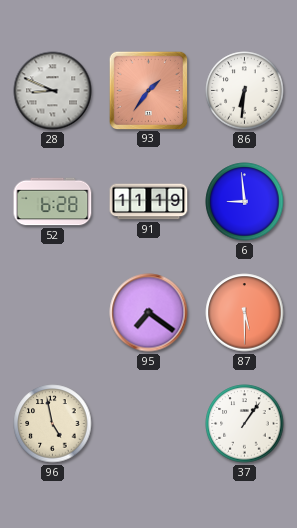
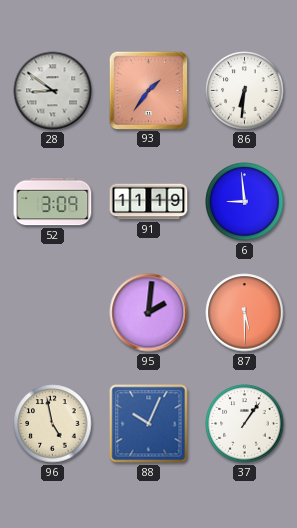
28: 8:49 -> 8:51
52: 6:28 -> 3:09
95: 7:21 -> 2:01
88: none -> 10:04
